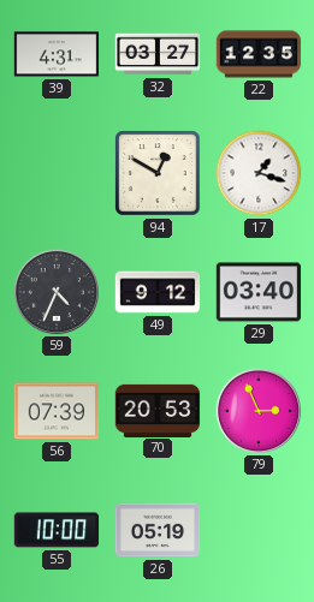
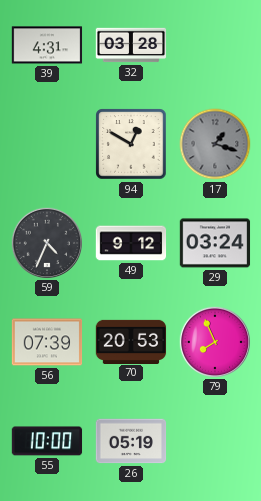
32: 03:27 -> 03:28
22: 12:35 -> none
17 dial: white -> grey
29: 03:40 -> 03:24
79: 2:56 -> 7:56
